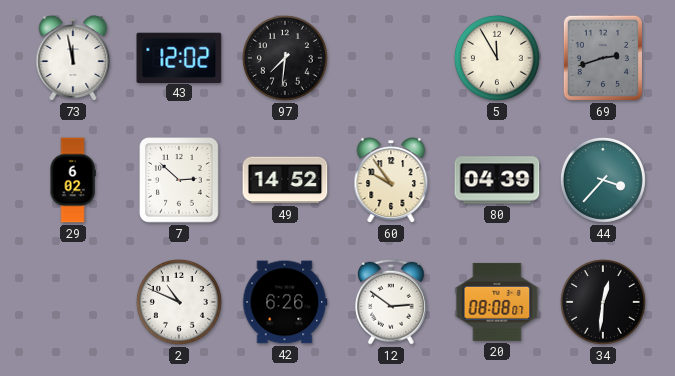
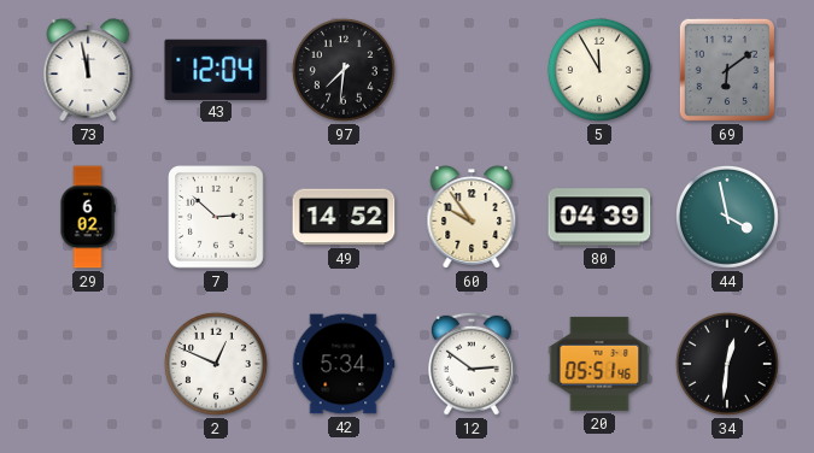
43: 12:02 -> 12:04
69: 2:42 -> 6:09
44: 3:37 -> 3:58
2: 10:49 -> 12:49
42: 6:26 -> 5:34
20: 08:08 -> 05:51
